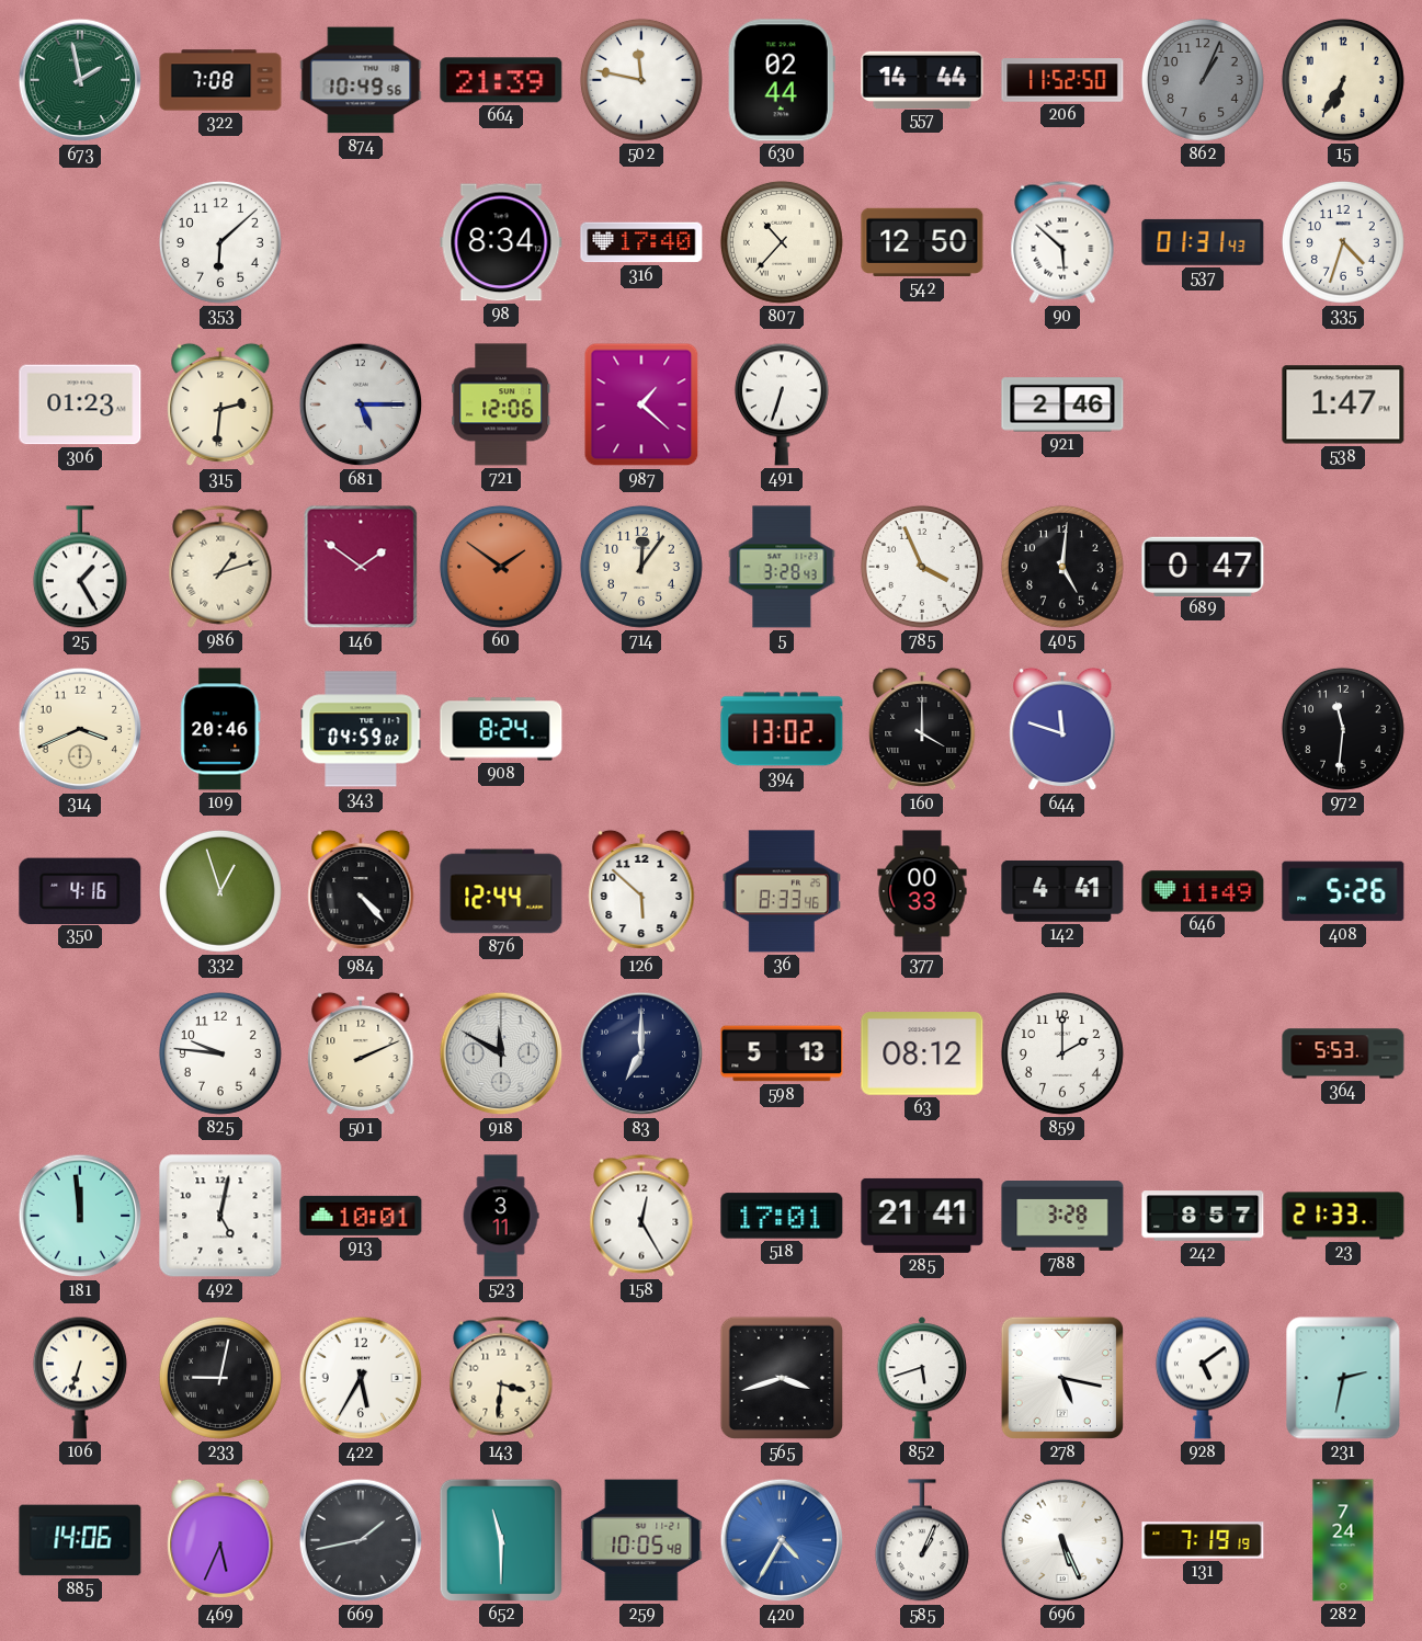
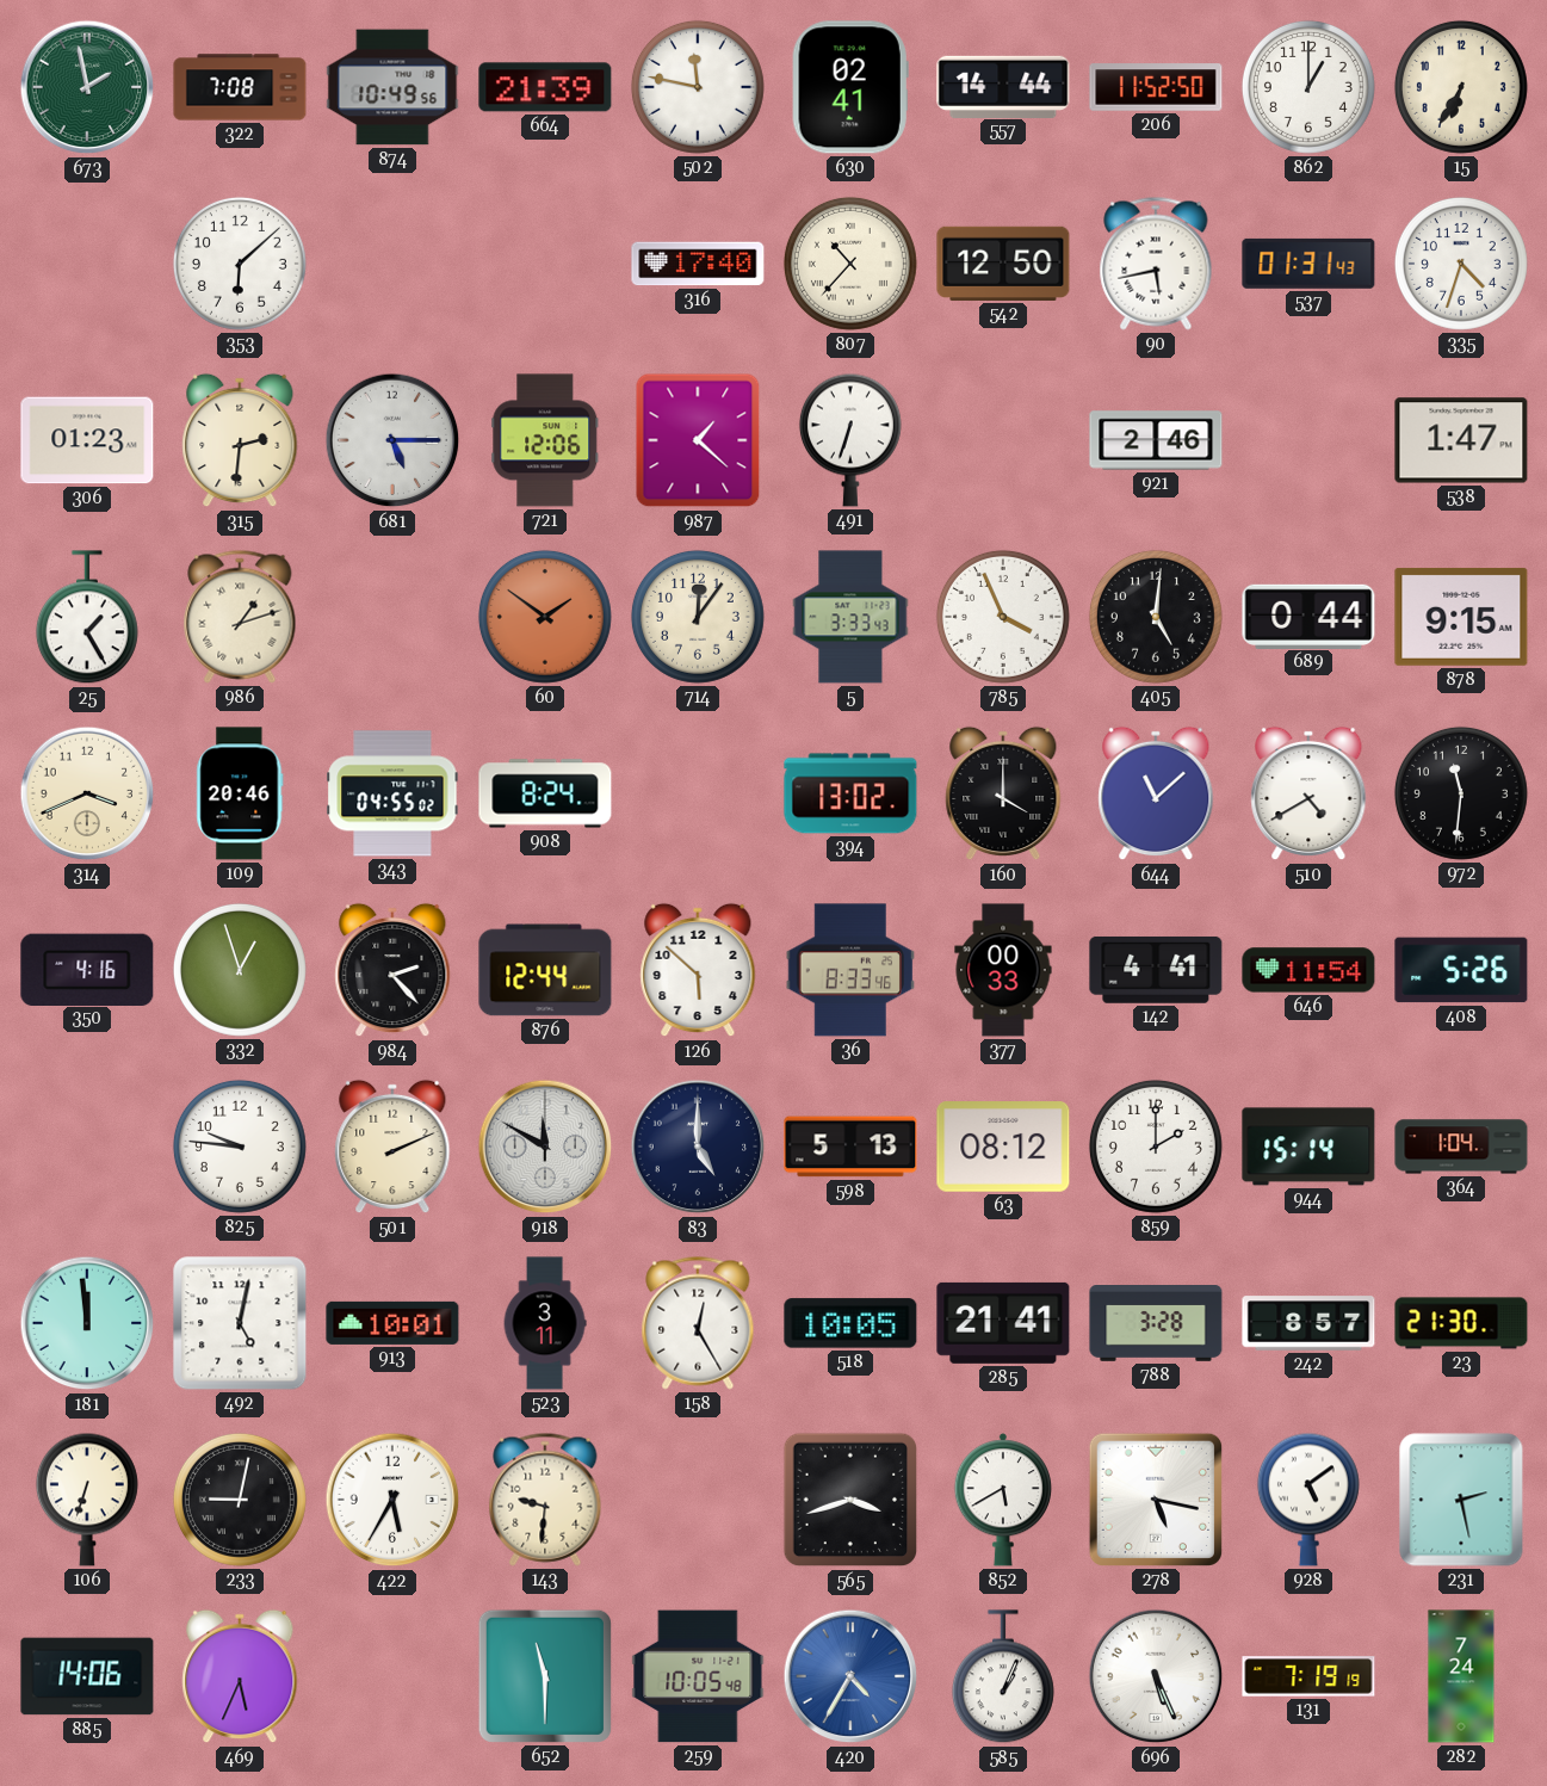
630: 02:44 -> 02:41
862: 1:04 -> 1:00
862 dial: grey -> white
98: 8:34 -> none
90: 5:52 -> 5:43
146: 1:51 -> none
5: 3:28 -> 3:33
689: 0:47 -> 0:44
878: none -> 9:15
343: 04:59 -> 04:55
644: 11:48 -> 11:08
510: none -> 4:40
984: 4:23 -> 2:23
646: 11:49 -> 11:54
83: 7:00 -> 5:00
944: none -> 15:14
364: 5:53 -> 1:04
518: 17:01 -> 10:05
23: 21:33 -> 21:30
143: 3:31 -> 9:31
852: 5:42 -> 5:40
231: 2:32 -> 2:28
669: 1:43 -> none
